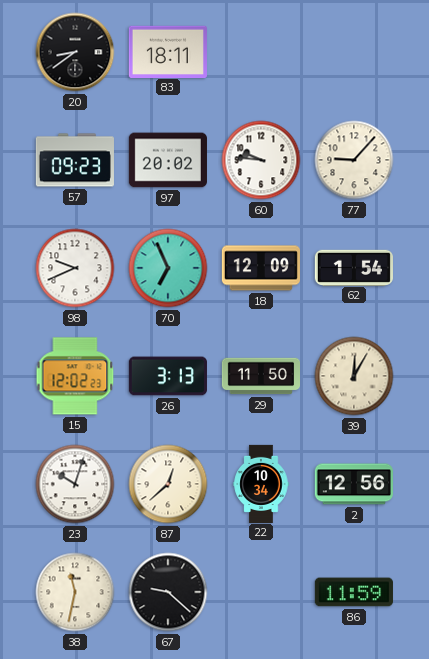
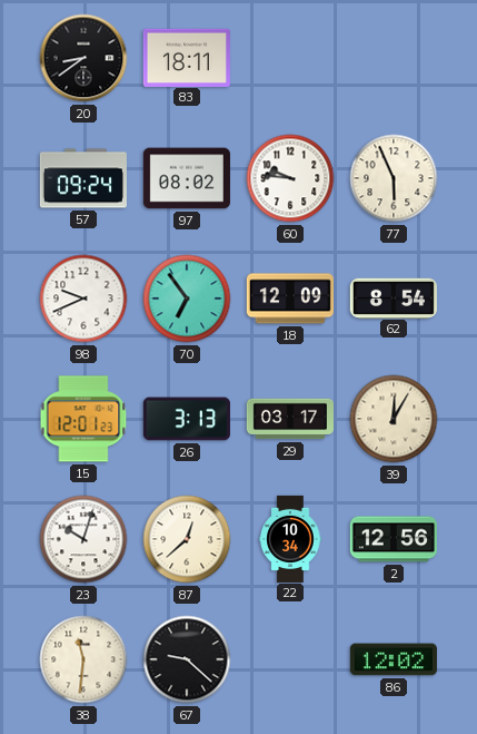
57: 09:23 -> 09:24
97: 20:02 -> 08:02
77: 9:07 -> 5:56
70: 6:56 -> 6:54
62: 1:54 -> 8:54
15: 12:02 -> 12:01
29: 11:50 -> 03:17
38: 11:32 -> 11:31
86: 11:59 -> 12:02
